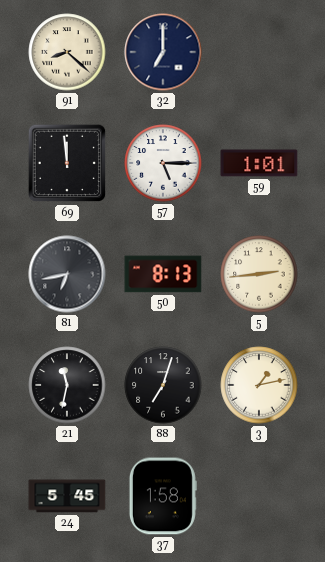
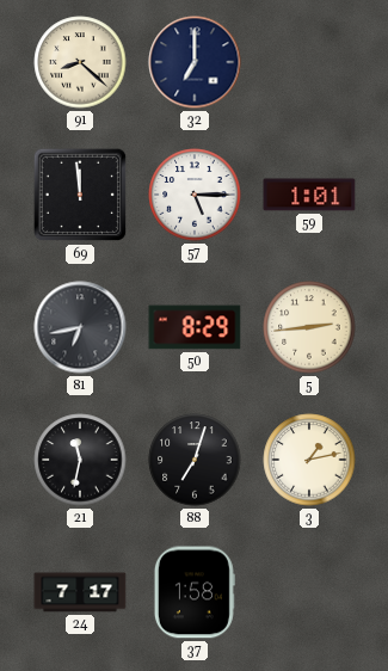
50: 8:13 -> 8:29
24: 5:45 -> 7:17
